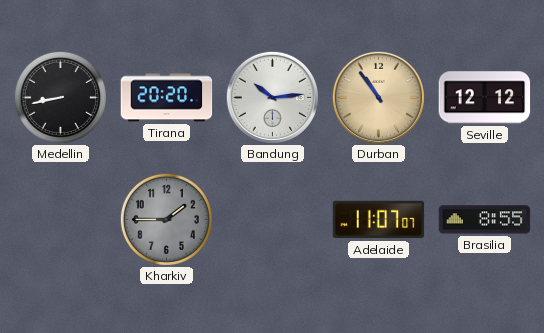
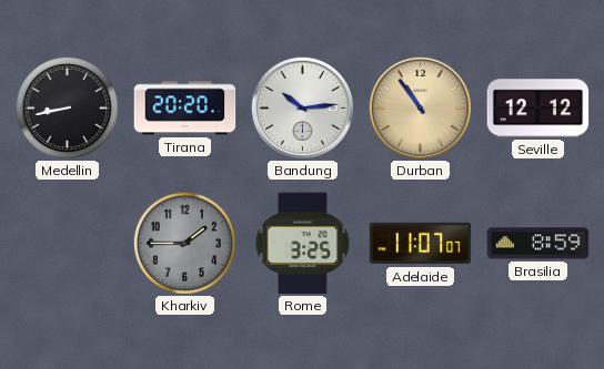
Rome: none -> 3:25
Brasilia: 8:55 -> 8:59
